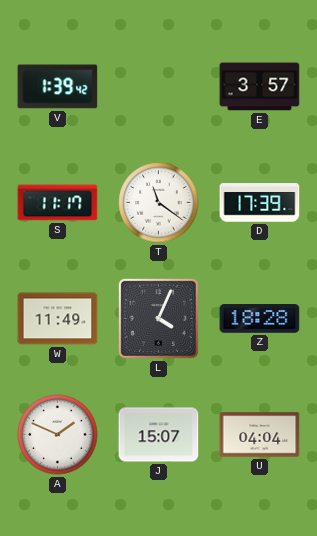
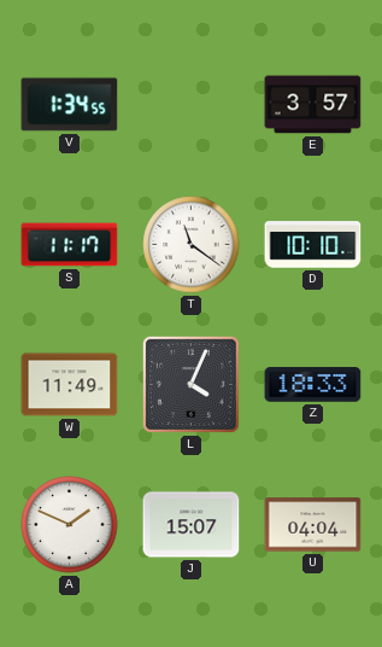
V: 1:39 -> 1:34
D: 17:39 -> 10:10
Z: 18:28 -> 18:33
